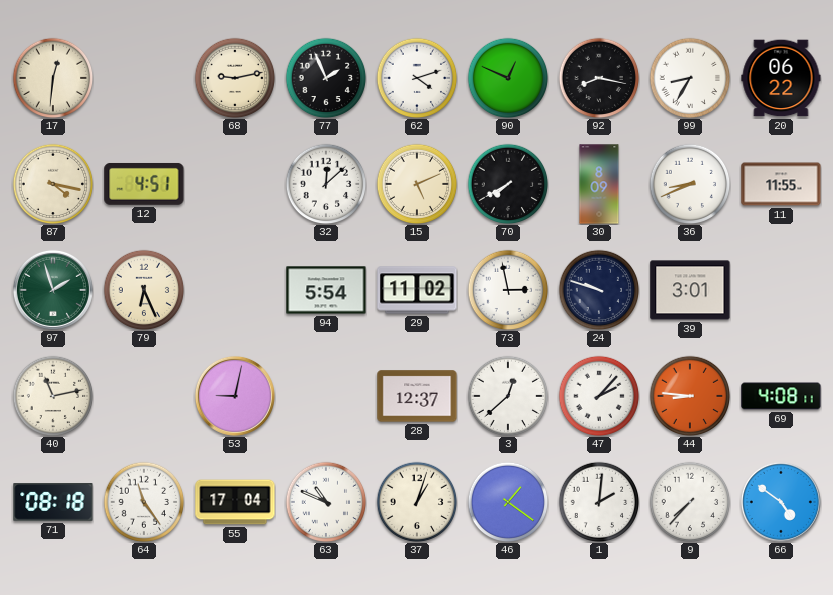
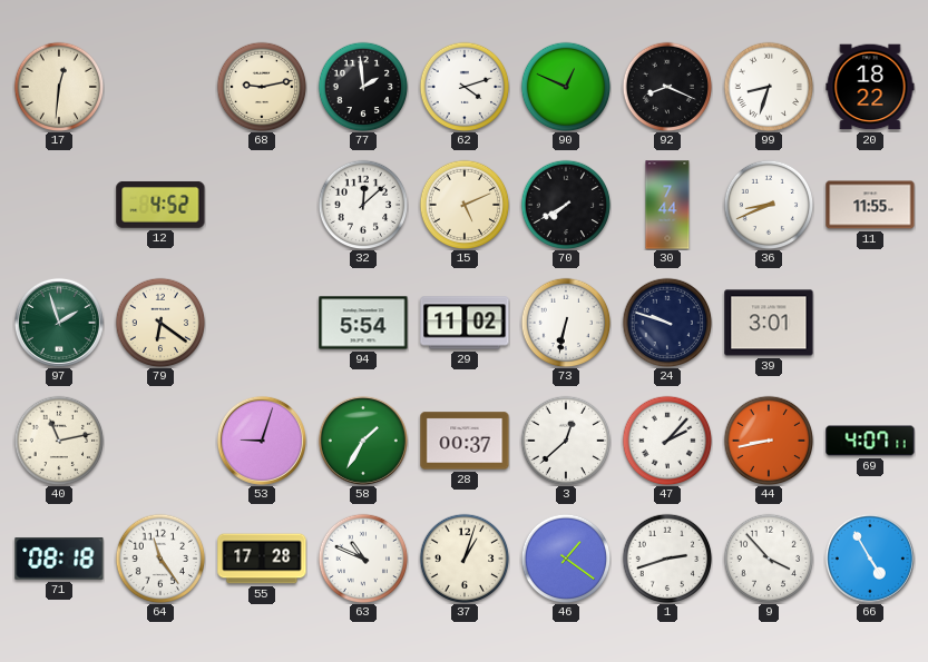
77: 1:56 -> 1:59
92: 8:17 -> 8:19
99: 8:35 -> 8:33
20: 06:22 -> 18:22
87: 4:17 -> none
12: 4:51 -> 4:52
30: 8:09 -> 7:44
79: 6:26 -> 6:21
73: 2:58 -> 6:32
53: 9:02 -> 9:03
58: none -> 1:35
28: 12:37 -> 00:37
44: 8:46 -> 8:43
69: 4:08 -> 4:07
55: 17:04 -> 17:28
1: 2:01 -> 2:42
9: 7:37 -> 3:53
66: 4:51 -> 4:55
